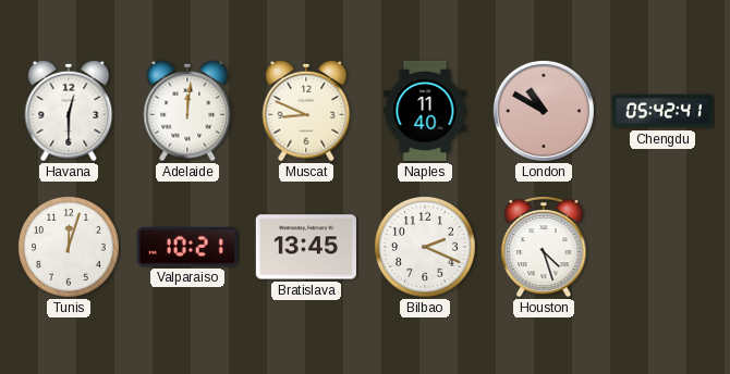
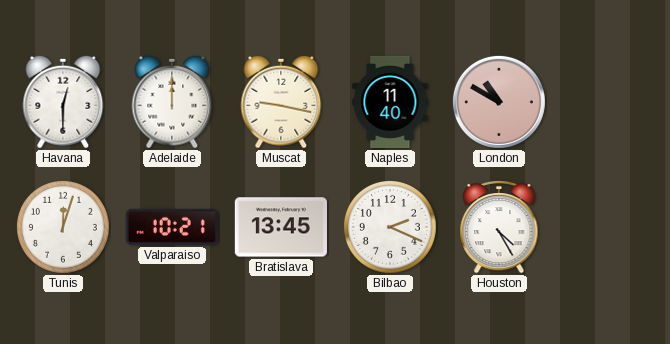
Adelaide: 12:01 -> 12:00
Muscat: 8:49 -> 9:17
Chengdu: 05:42 -> none
Houston: 4:27 -> 4:25
